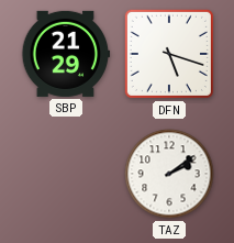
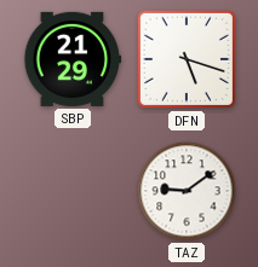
TAZ: 2:09 -> 9:09
